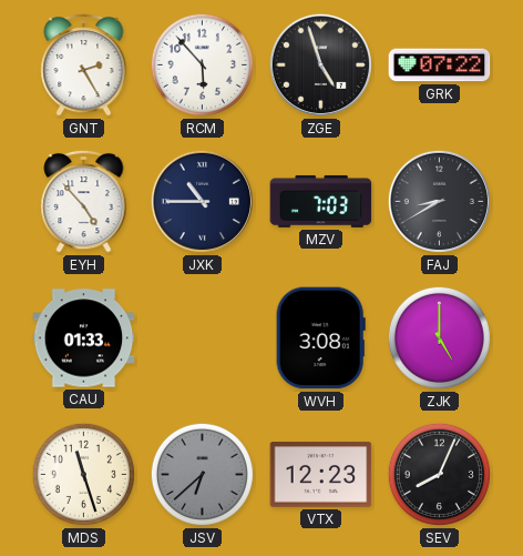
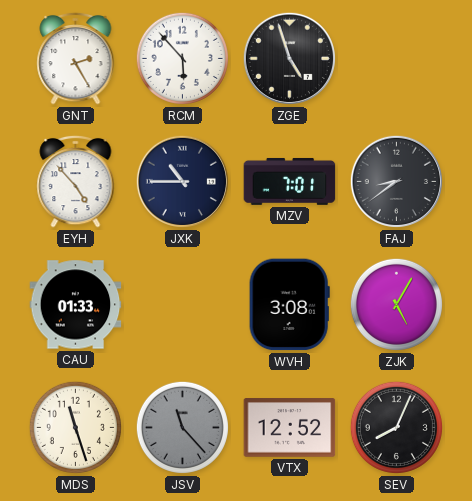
GRK: 07:22 -> none
MZV: 7:03 -> 7:01
FAJ: 8:40 -> 8:39
ZJK: 5:00 -> 5:05
JSV: 6:38 -> 11:23
VTX: 12:23 -> 12:52
